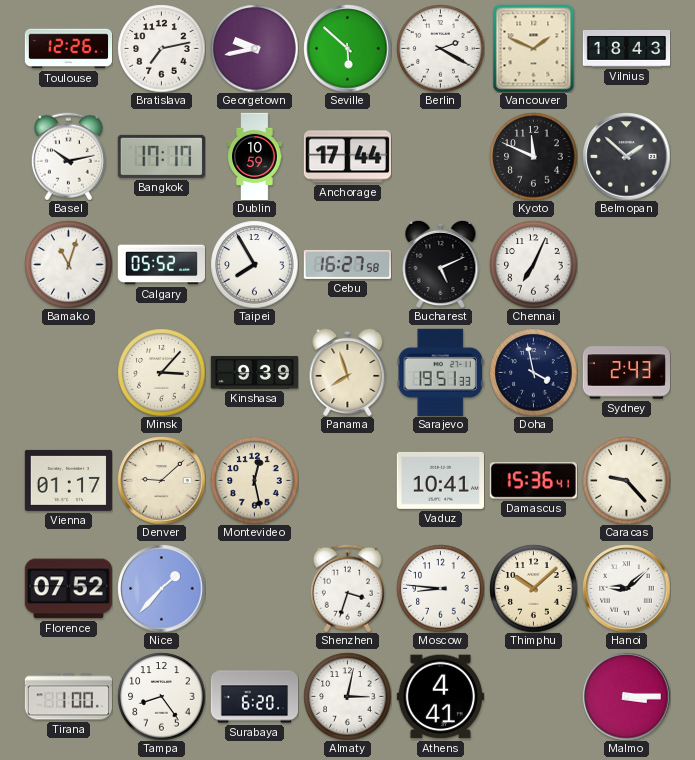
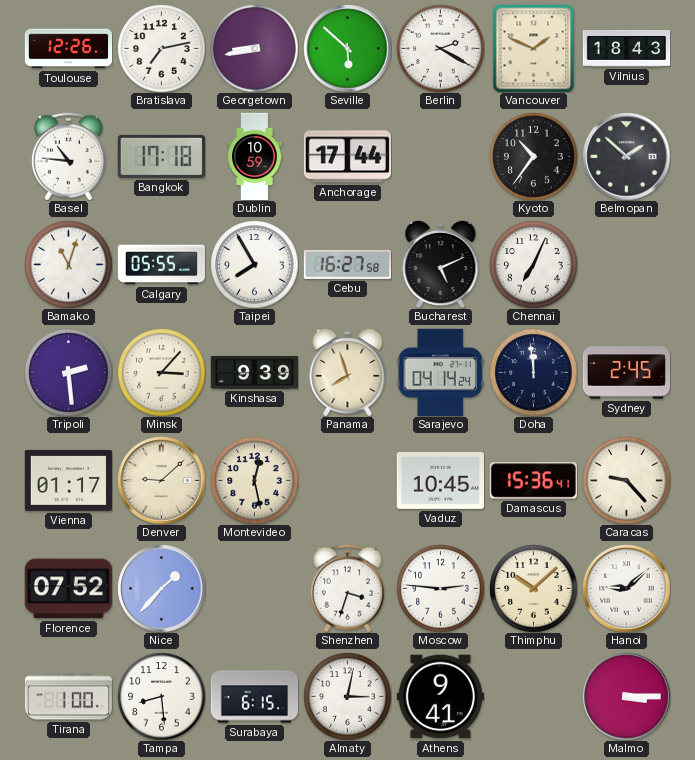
Georgetown: 9:43 -> 8:43
Basel: 10:13 -> 10:46
Bangkok: 17:17 -> 17:18
Kyoto: 11:49 -> 10:36
Calgary: 05:52 -> 05:55
Tripoli: none -> 2:29
Sarajevo: 19:51 -> 04:14
Doha: 3:58 -> 11:59
Sydney: 2:43 -> 2:45
Vaduz: 10:41 -> 10:45
Moscow: 8:46 -> 2:46
Tampa: 8:24 -> 8:29
Surabaya: 6:20 -> 6:15
Athens: 4:41 -> 9:41
